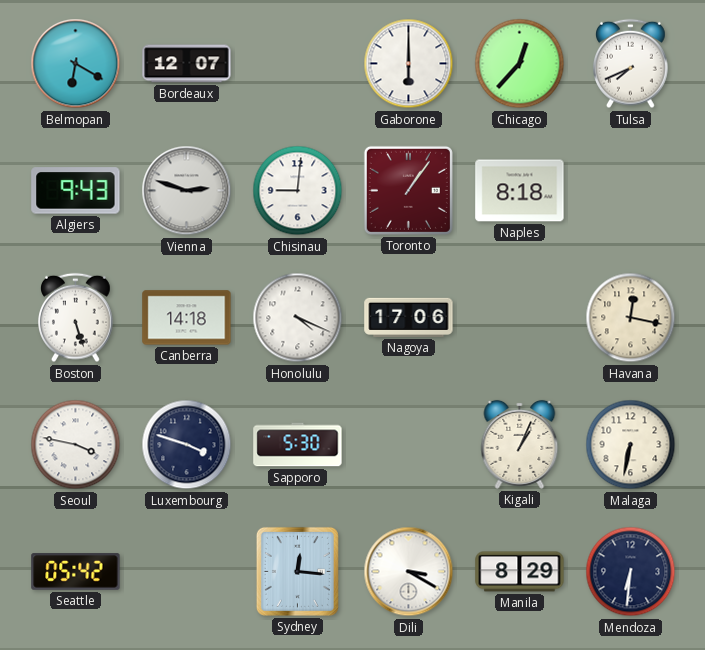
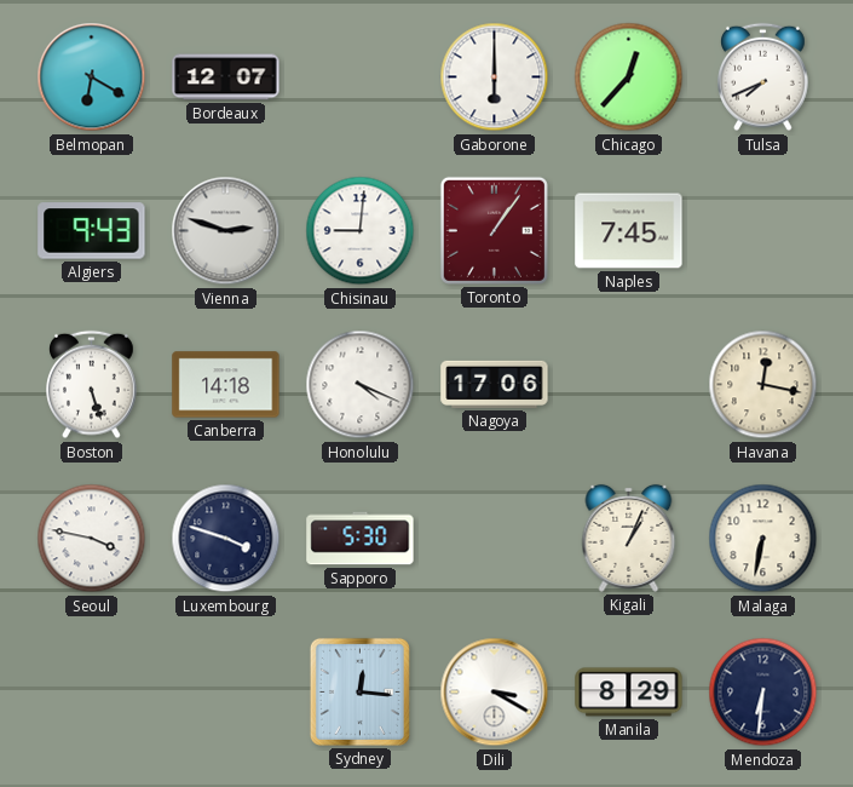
Naples: 8:18 -> 7:45
Seattle: 05:42 -> none
